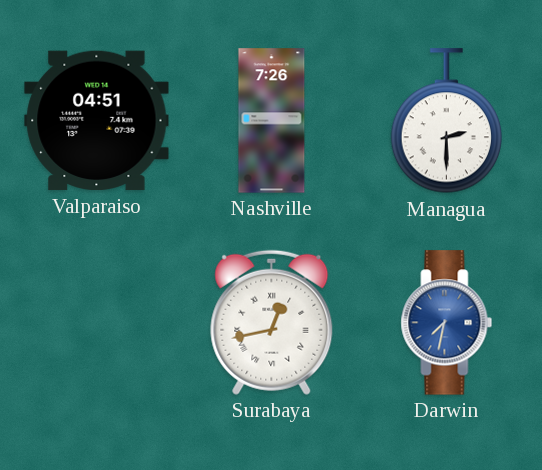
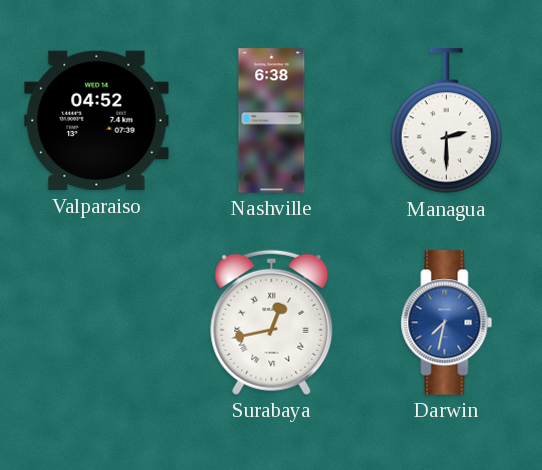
Valparaiso: 04:51 -> 04:52
Nashville: 7:26 -> 6:38
